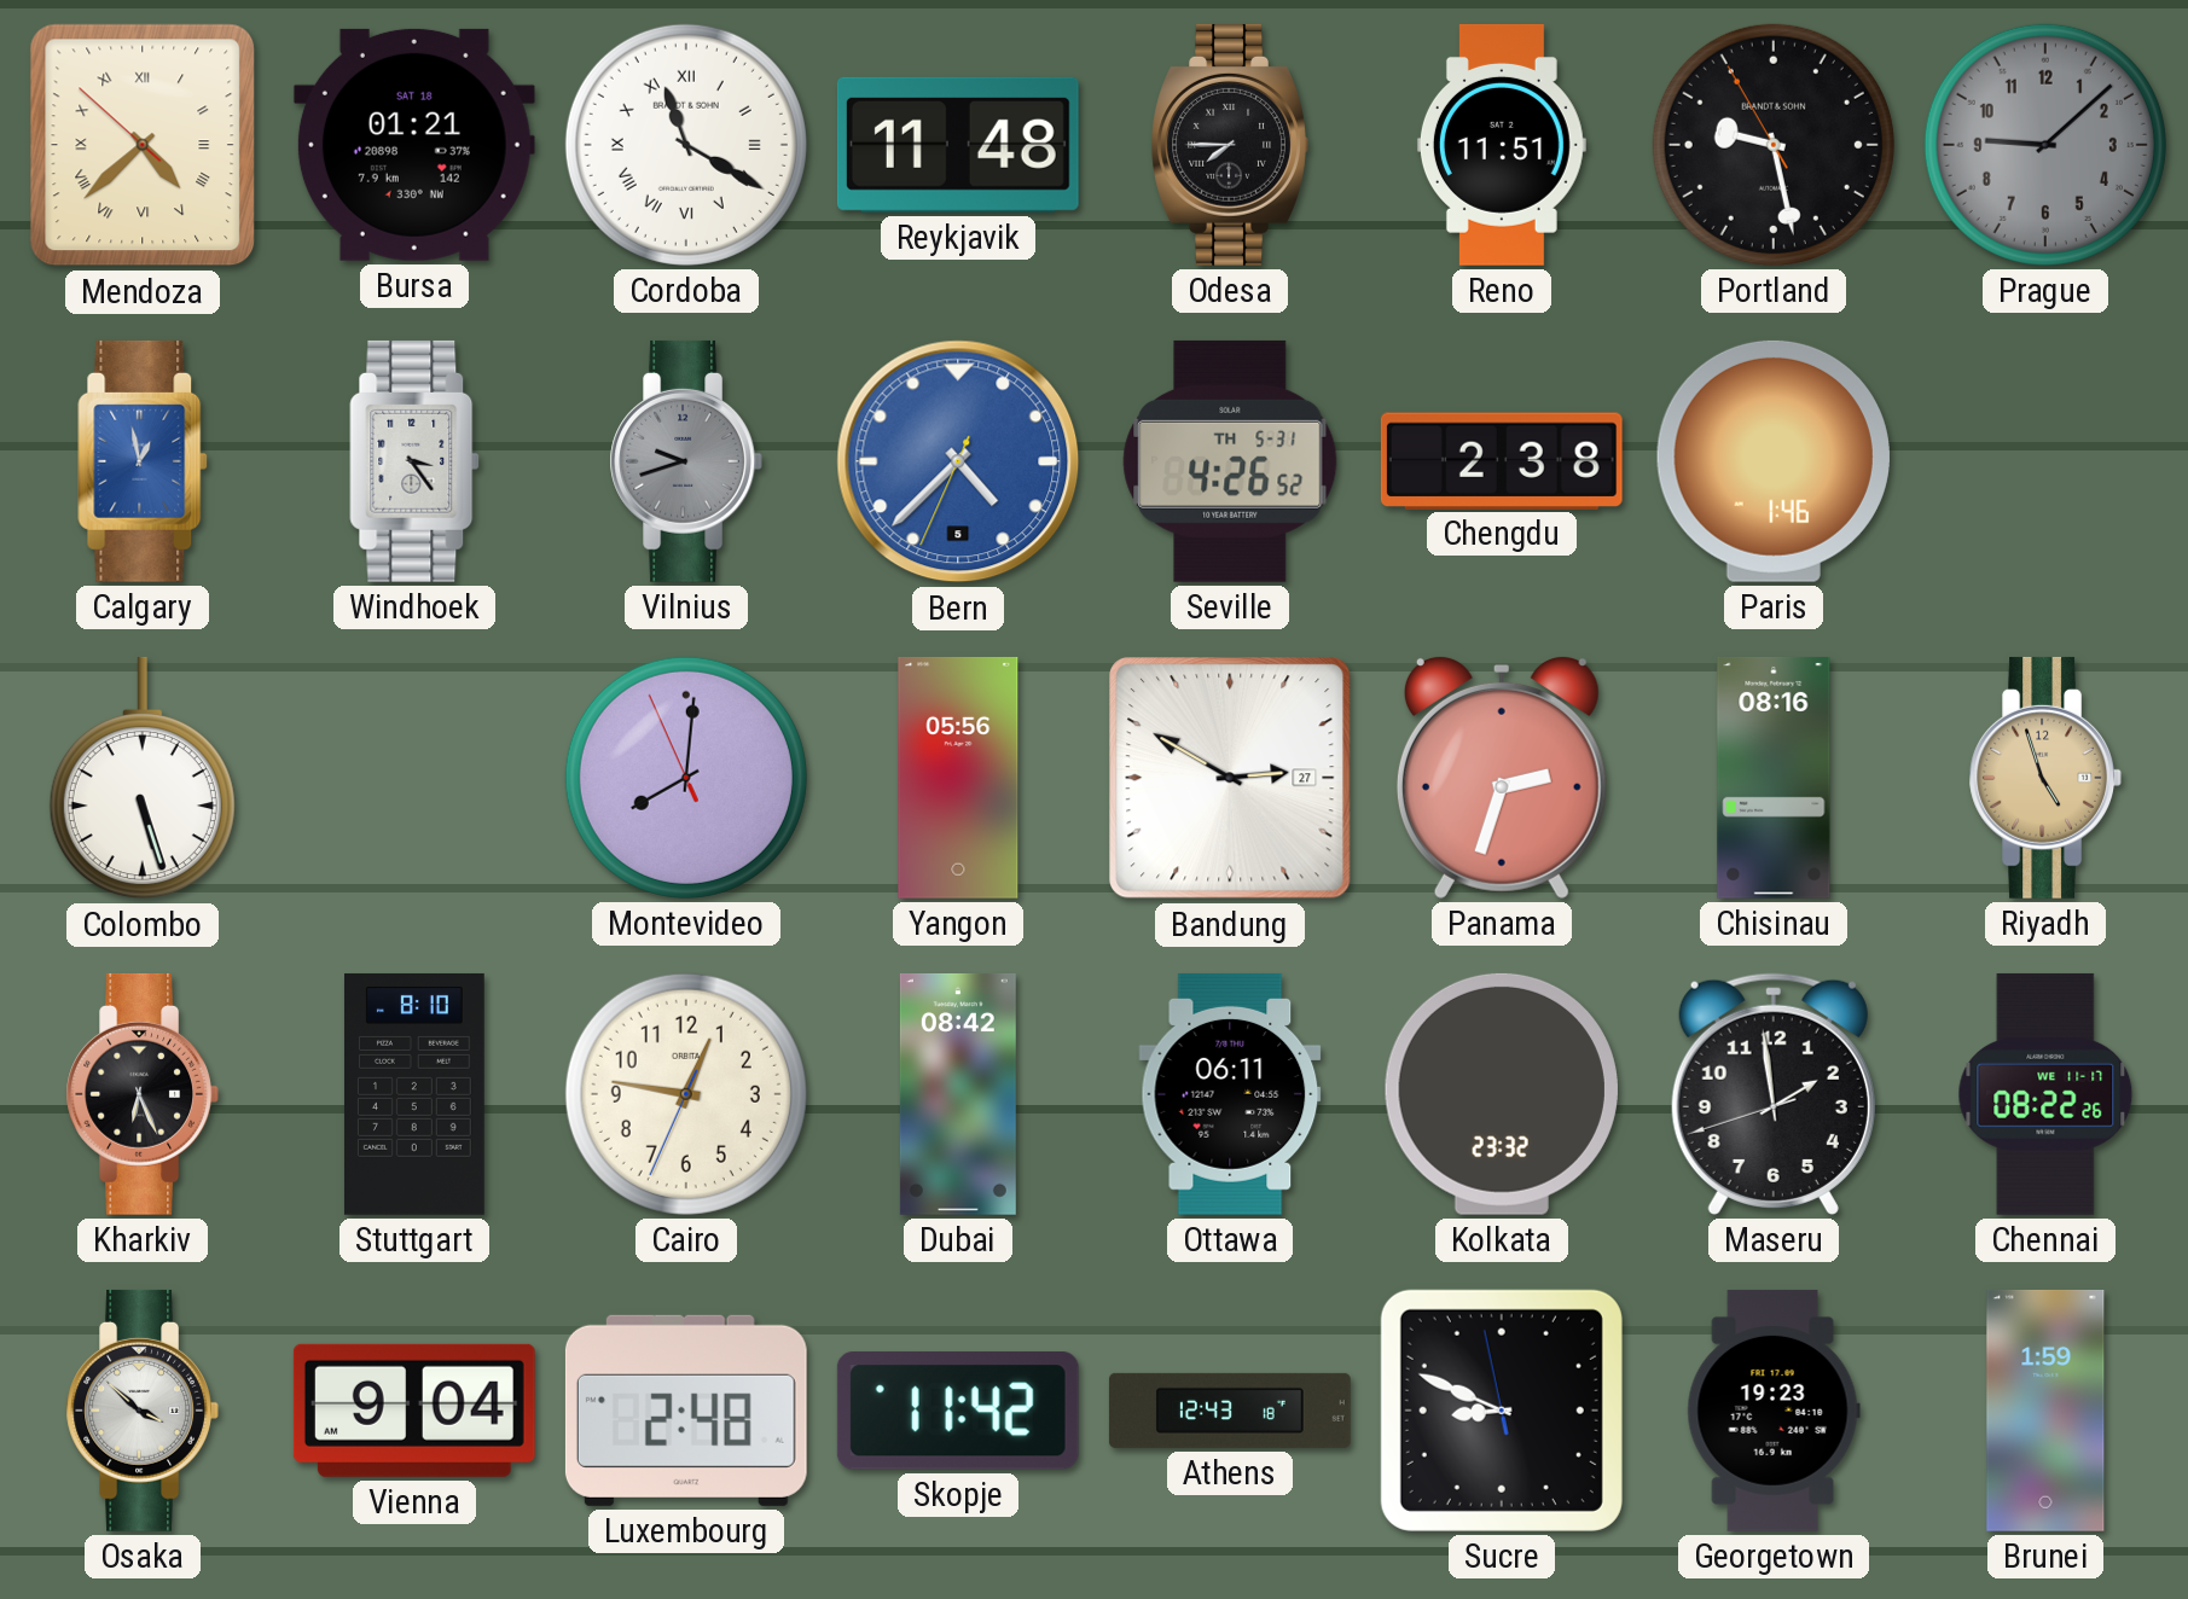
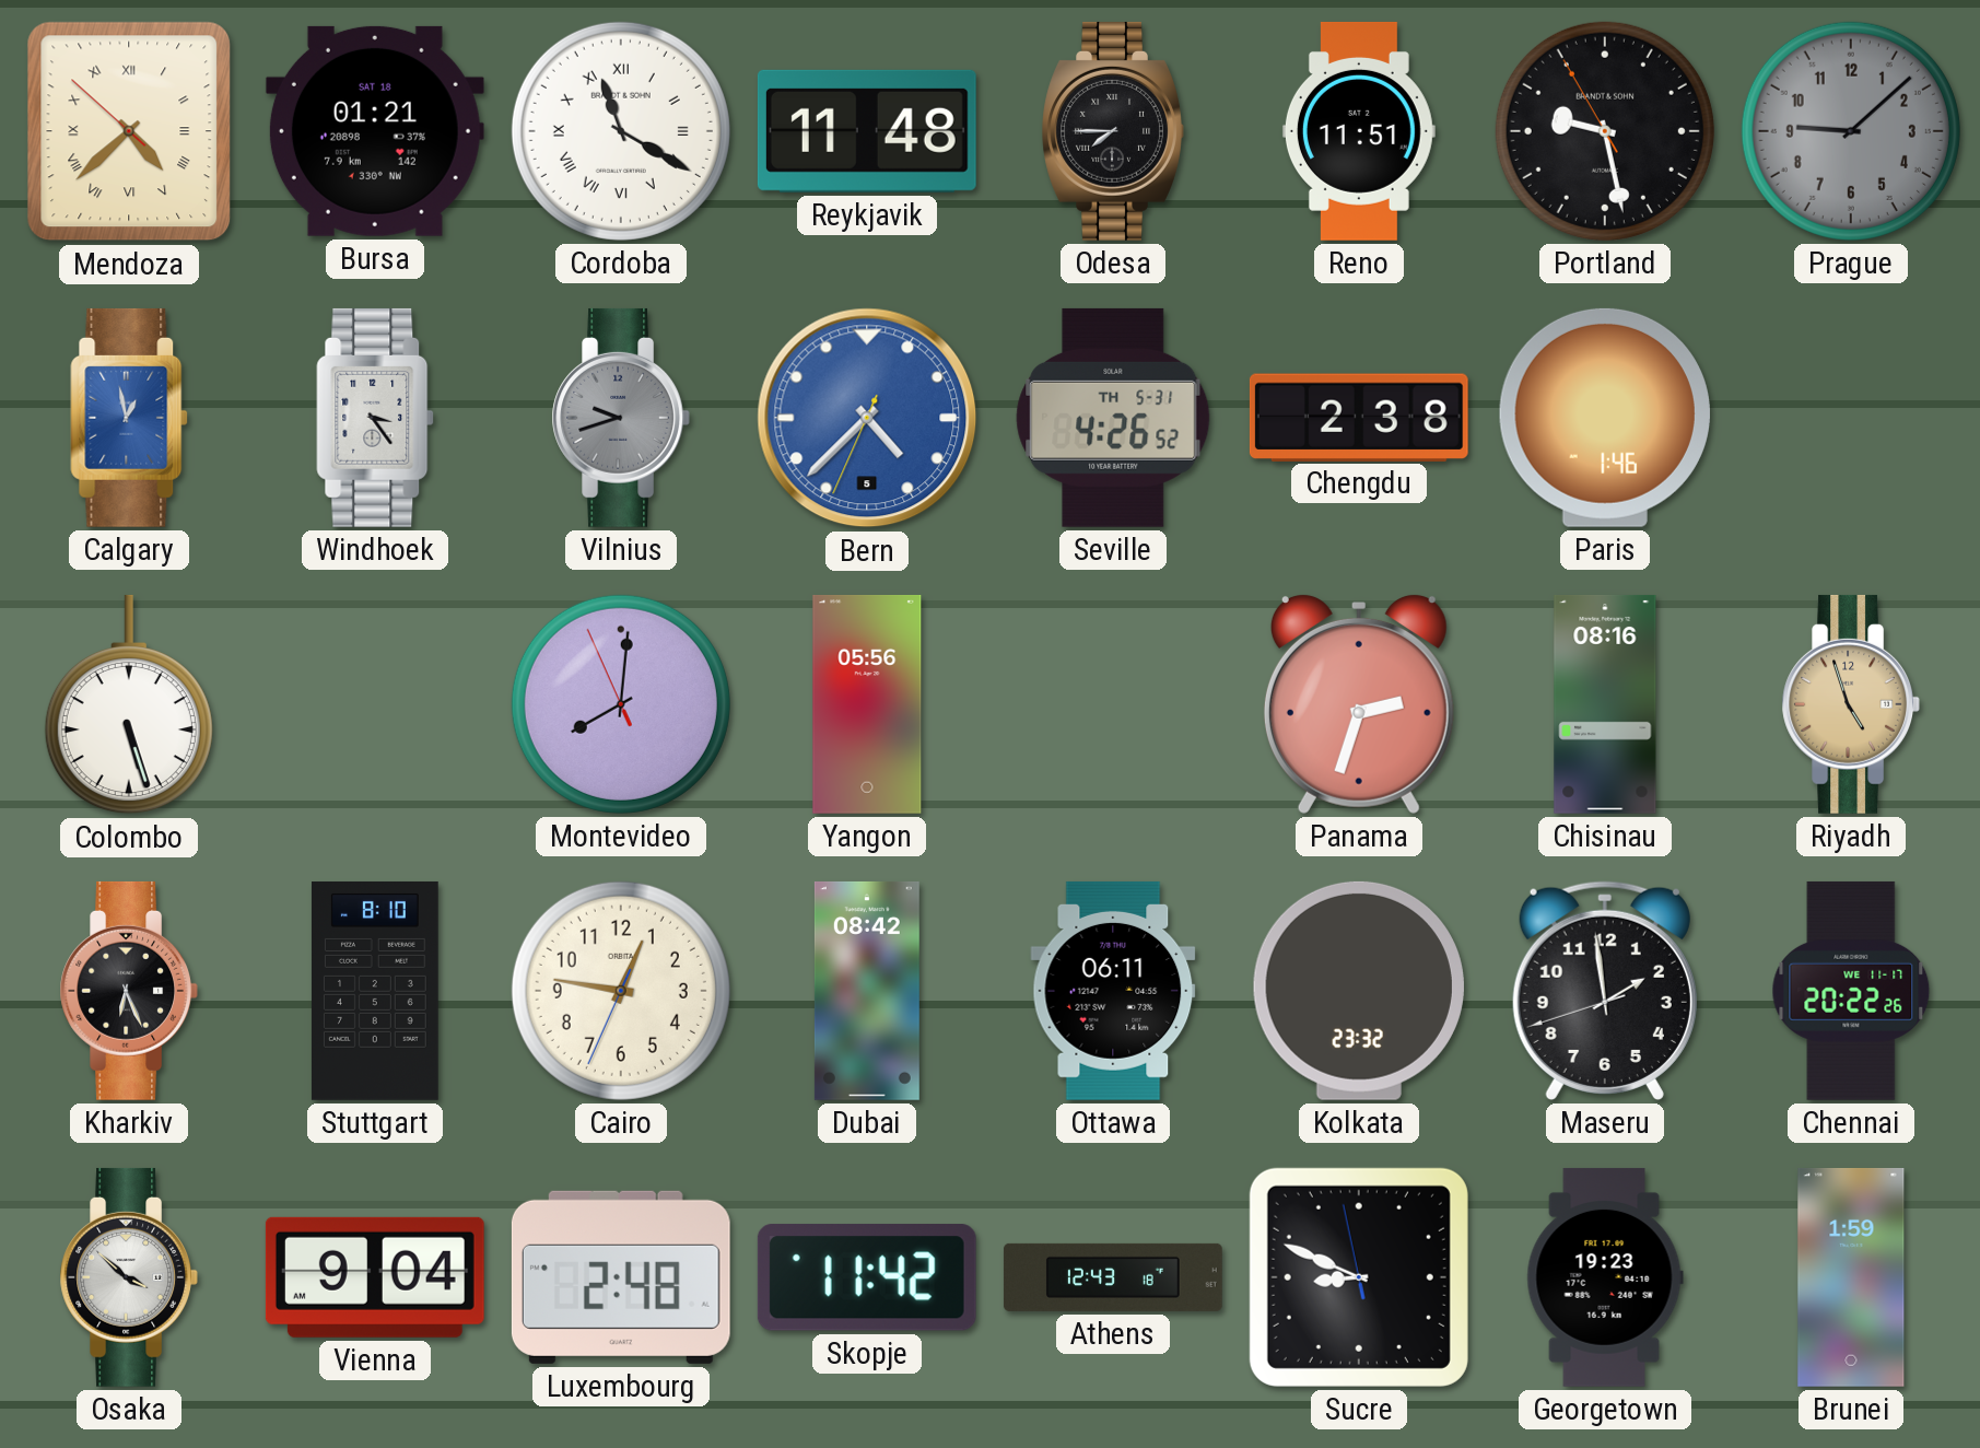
Bandung: 2:50 -> none
Chennai: 08:22 -> 20:22
